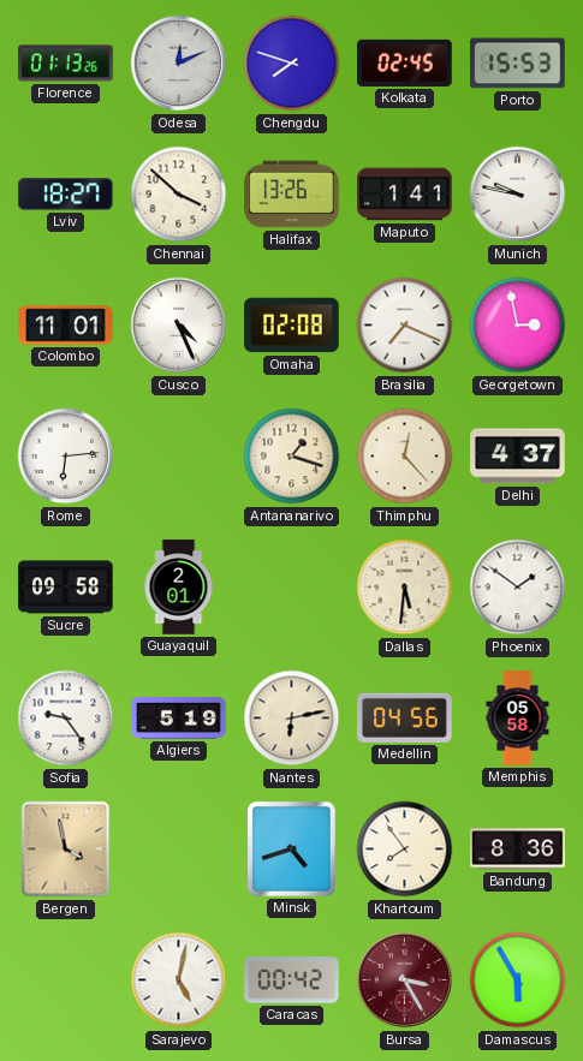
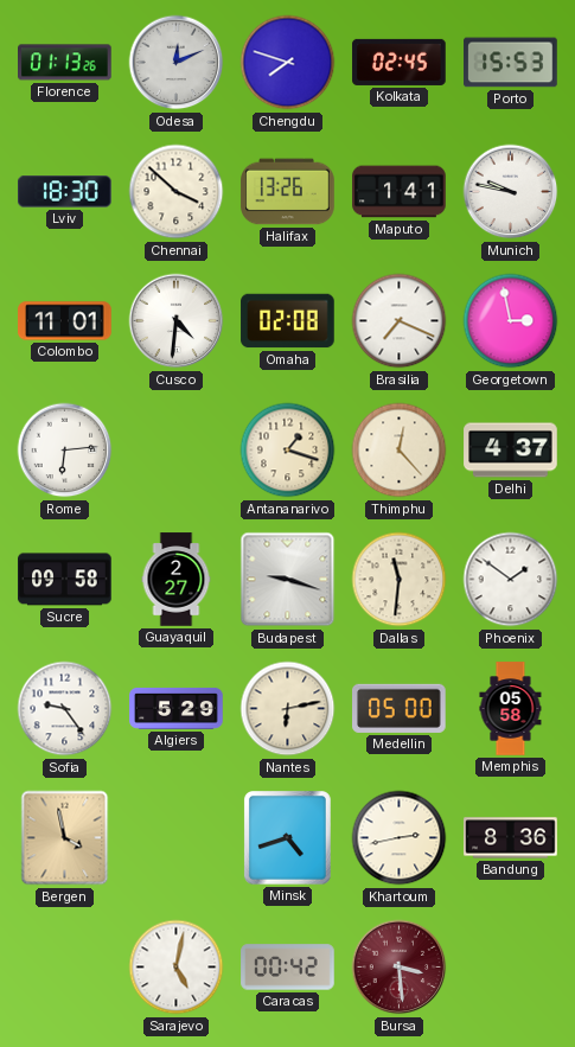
Lviv: 18:27 -> 18:30
Cusco: 4:26 -> 4:31
Guayaquil: 2:01 -> 2:27
Budapest: none -> 9:18
Dallas: 5:31 -> 11:31
Algiers: 5:19 -> 5:29
Medellin: 04:56 -> 05:00
Khartoum: 7:54 -> 2:43
Bursa: 3:25 -> 3:29
Damascus: 5:55 -> none
